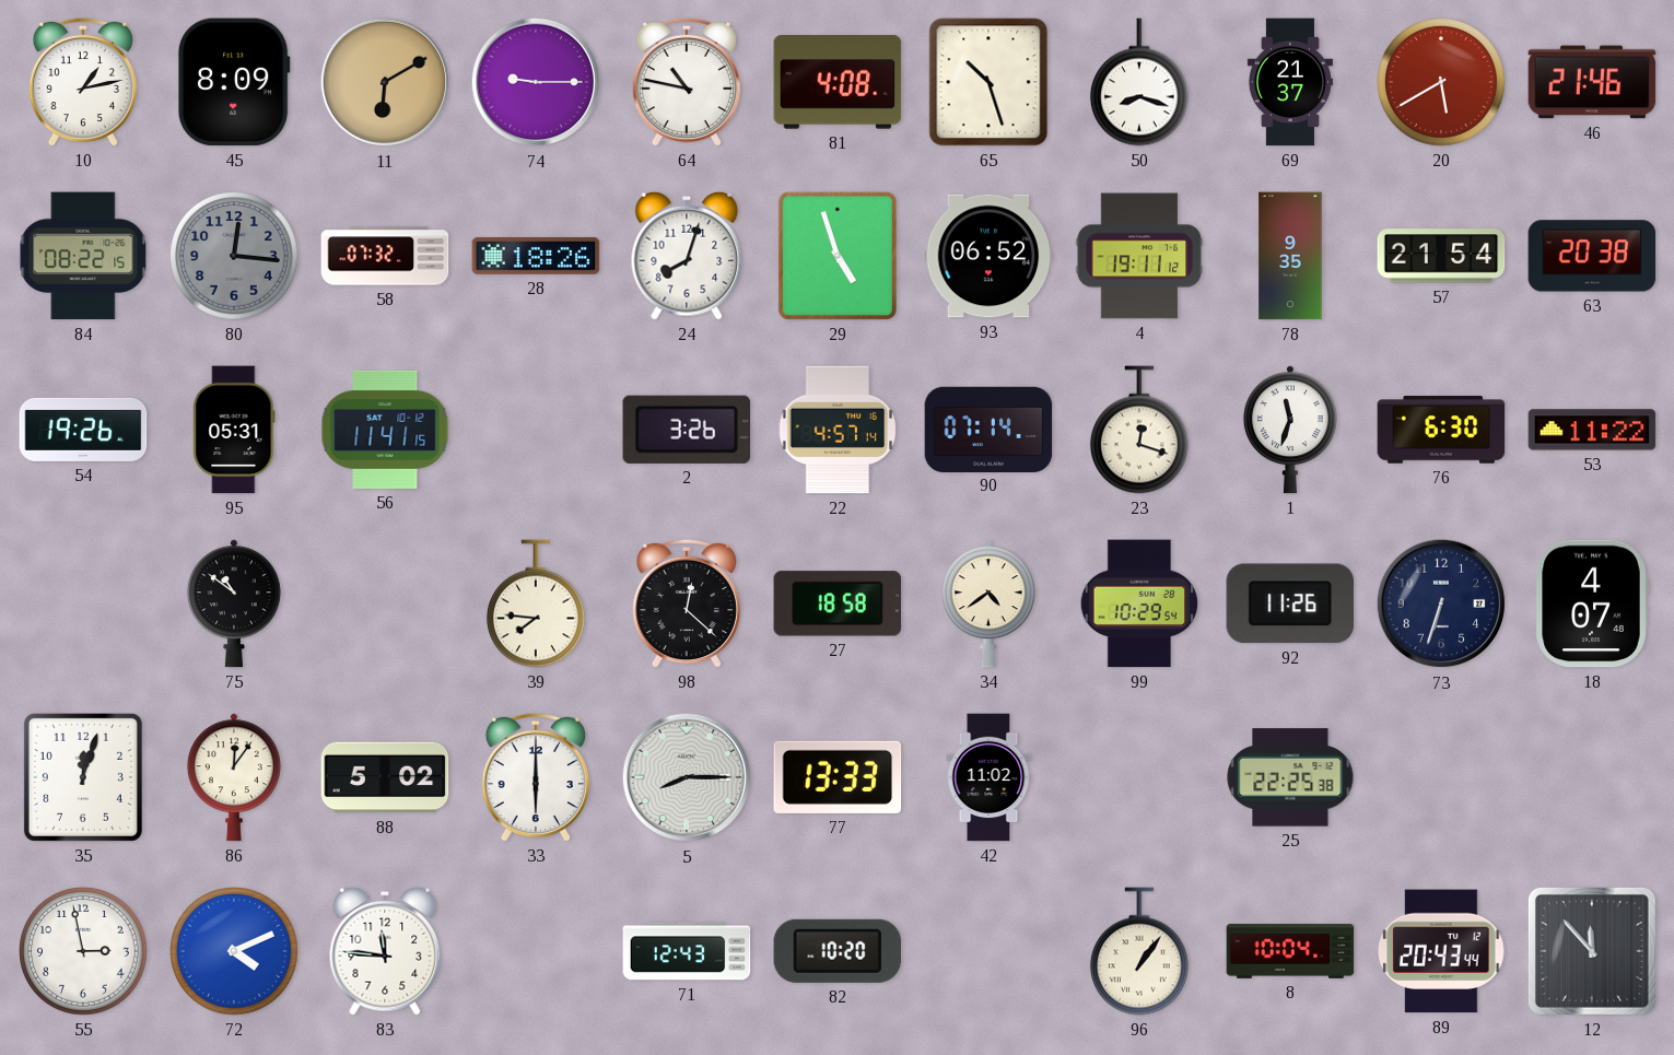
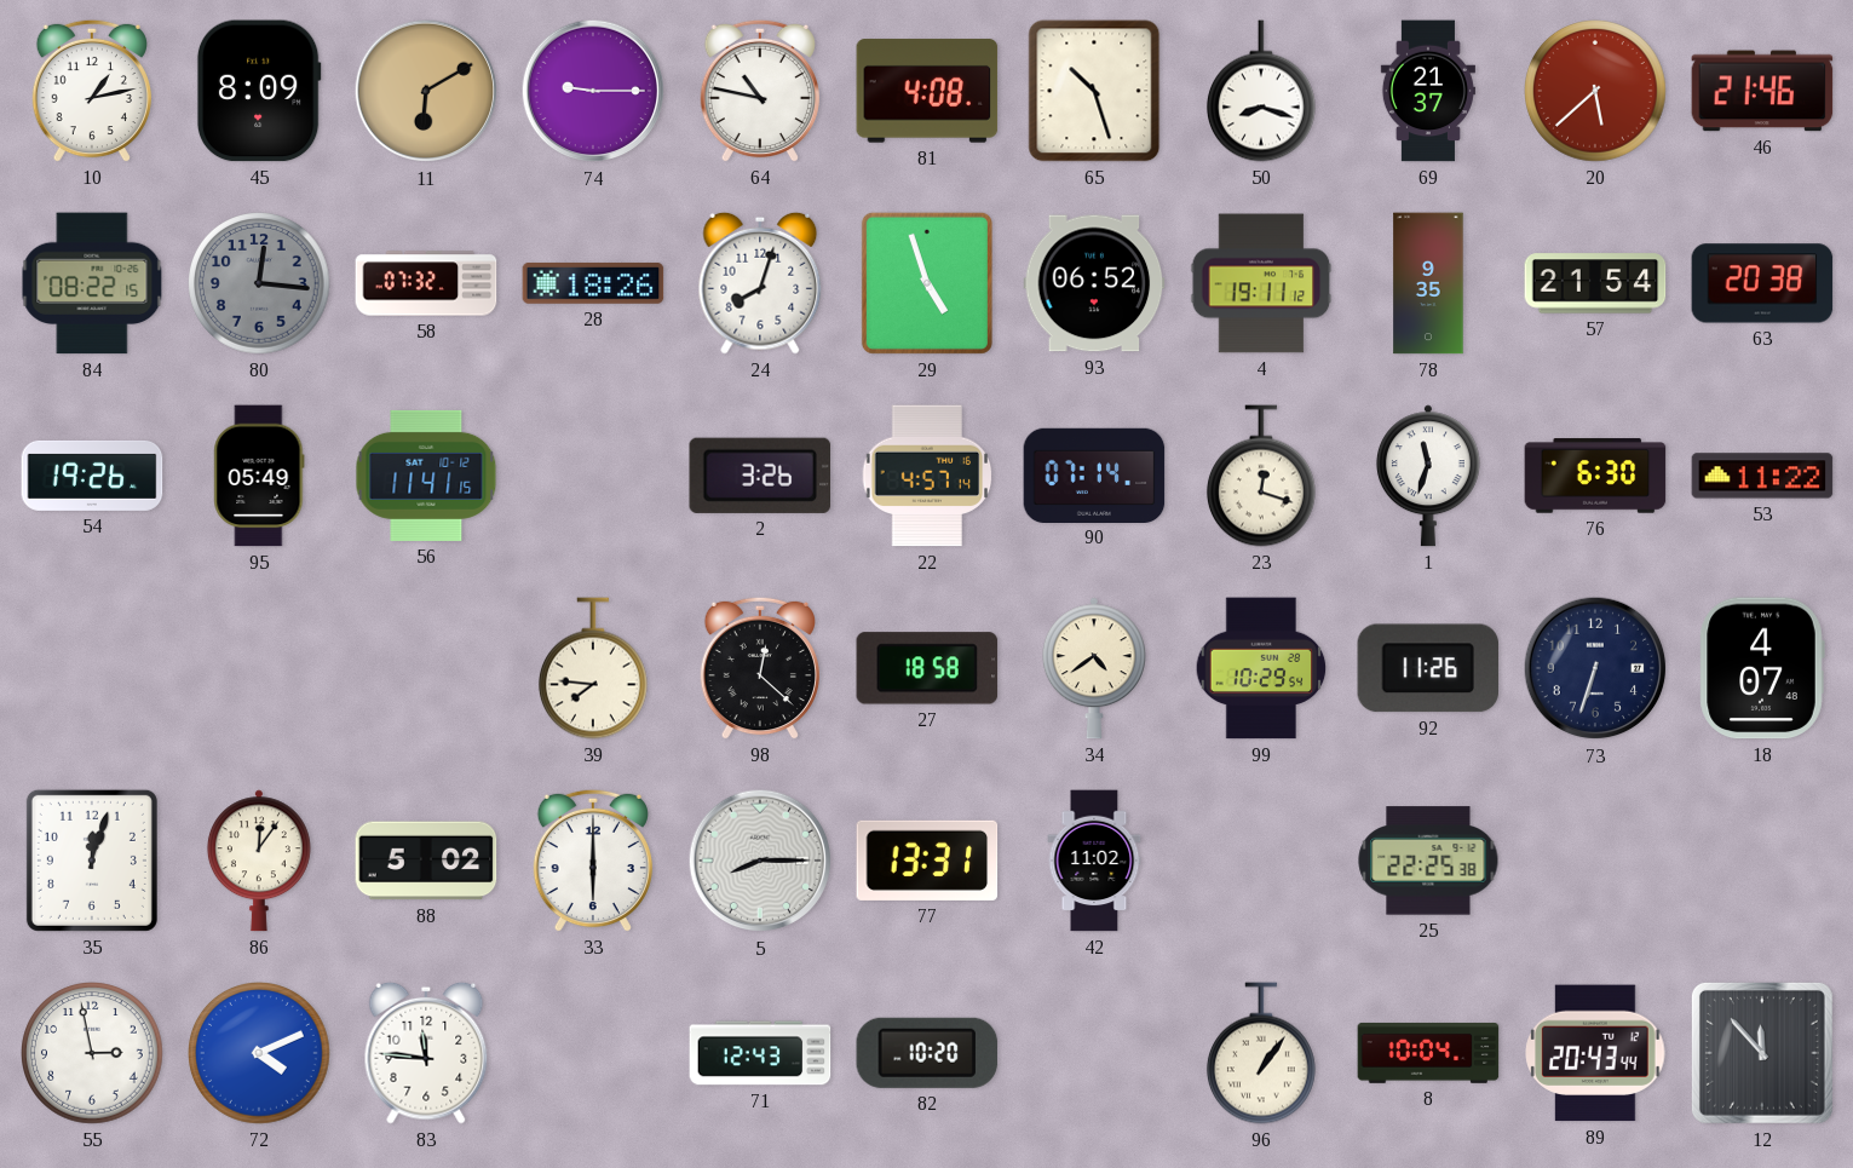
20: 5:40 -> 5:38
95: 05:31 -> 05:49
75: 10:51 -> none
77: 13:33 -> 13:31
